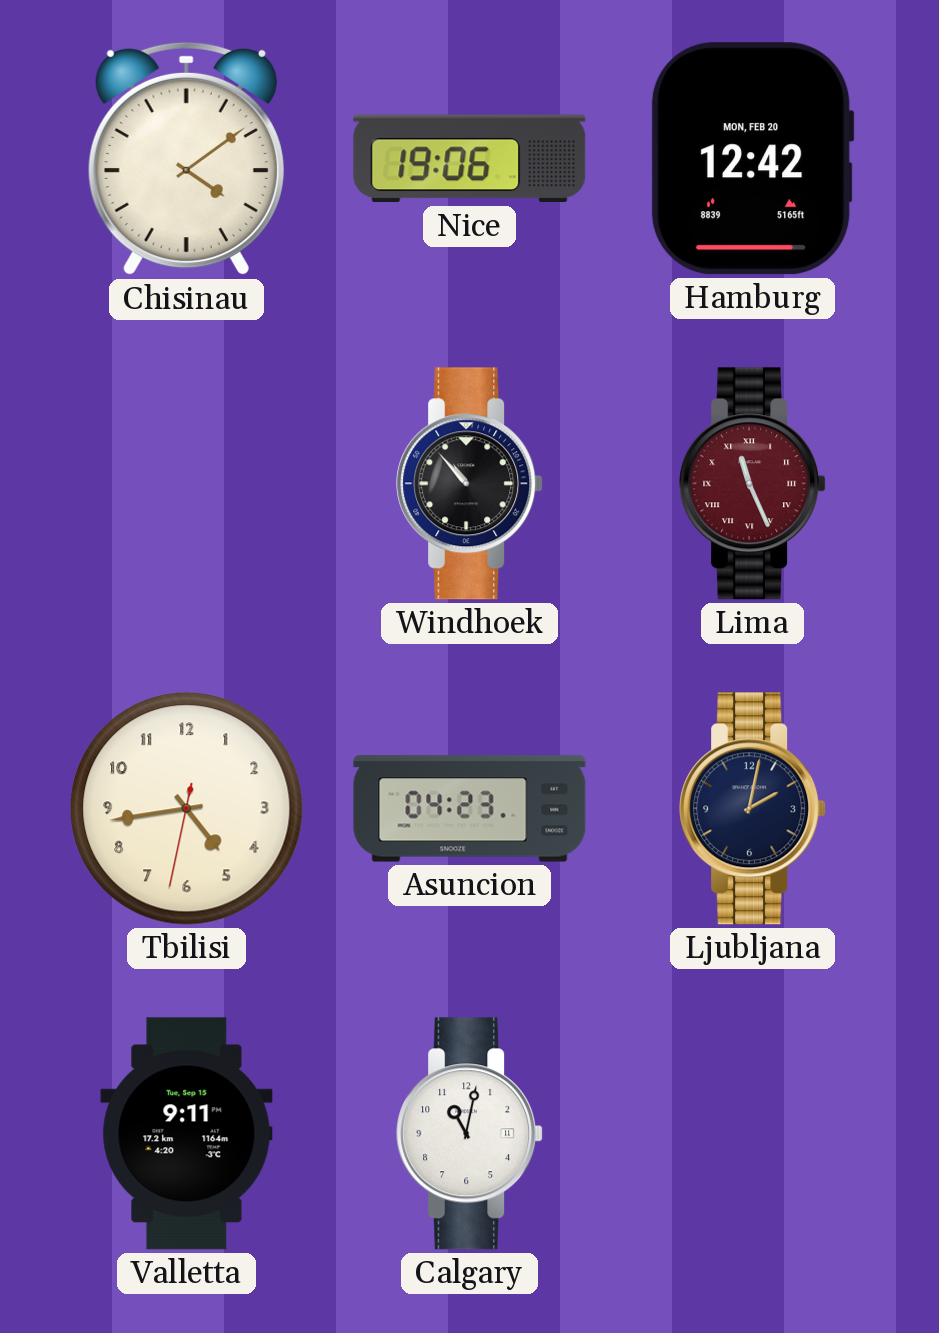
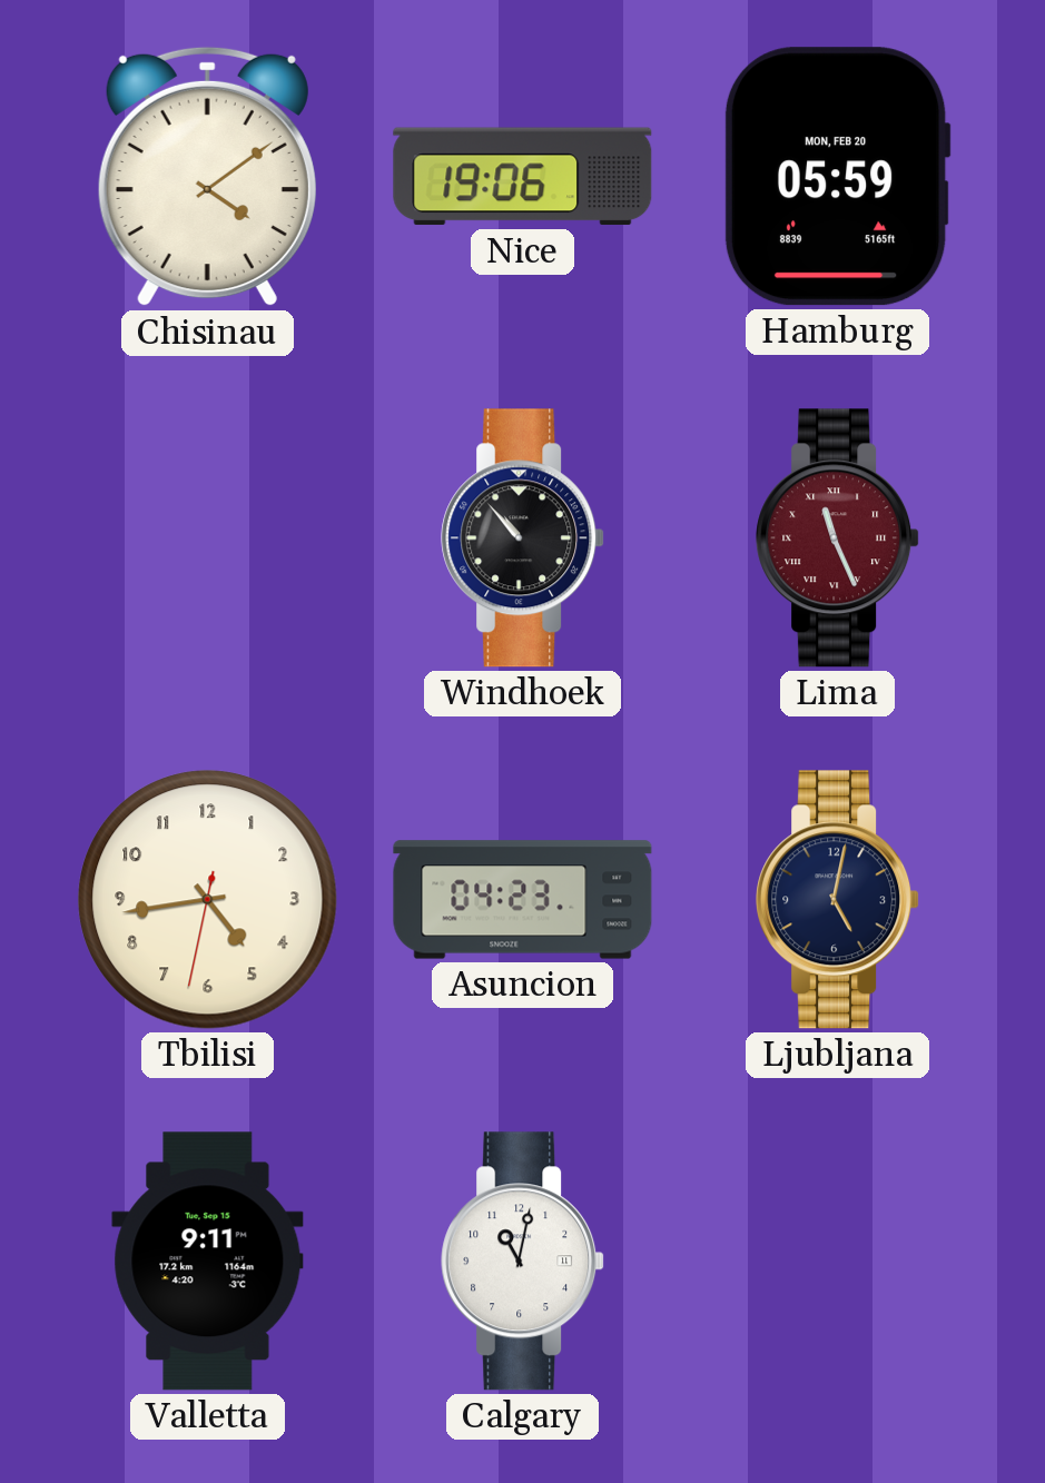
Hamburg: 12:42 -> 05:59
Ljubljana: 2:02 -> 5:02
